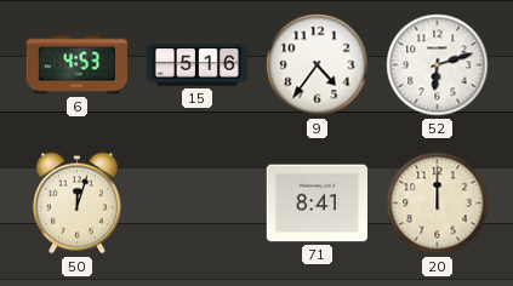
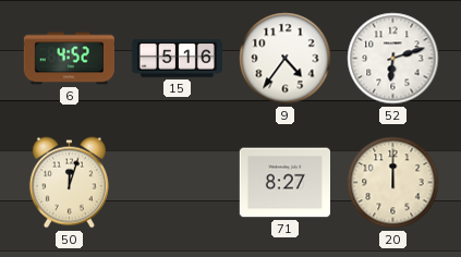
6: 4:53 -> 4:52
71: 8:41 -> 8:27
